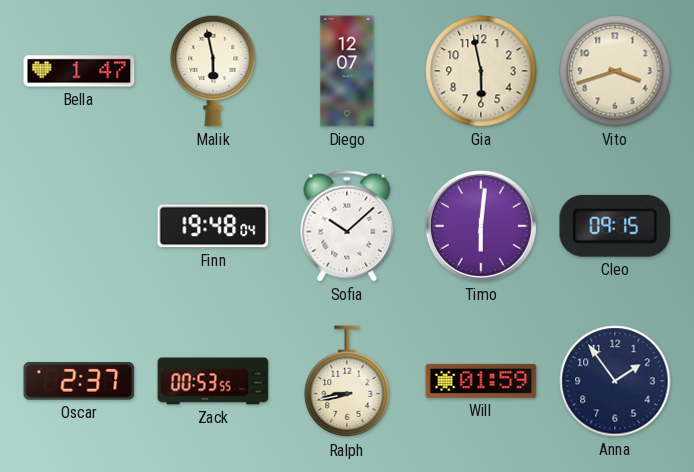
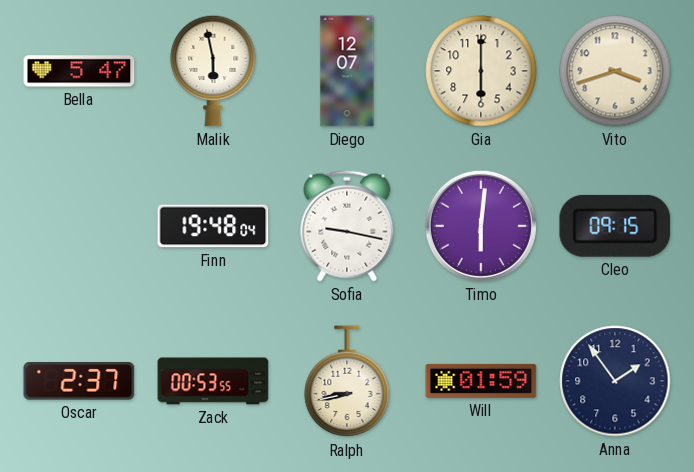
Bella: 1:47 -> 5:47
Gia: 5:58 -> 6:00
Sofia: 10:08 -> 9:17
